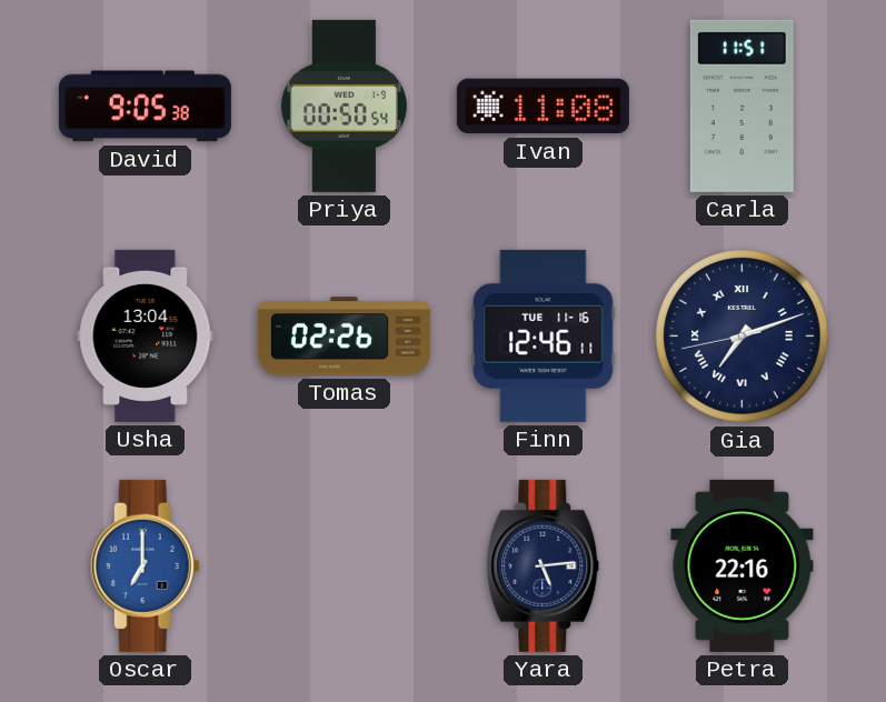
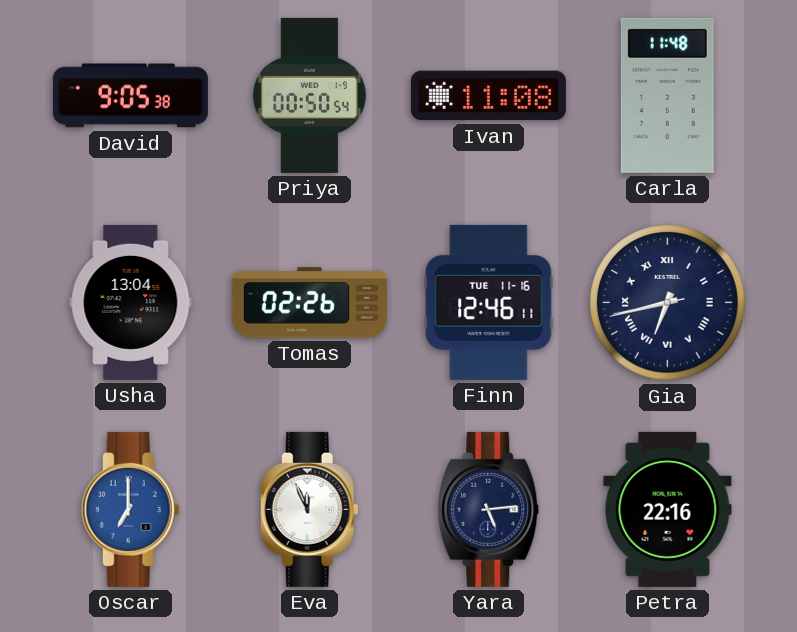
Carla: 11:51 -> 11:48
Gia: 7:11 -> 6:42
Eva: none -> 11:56
